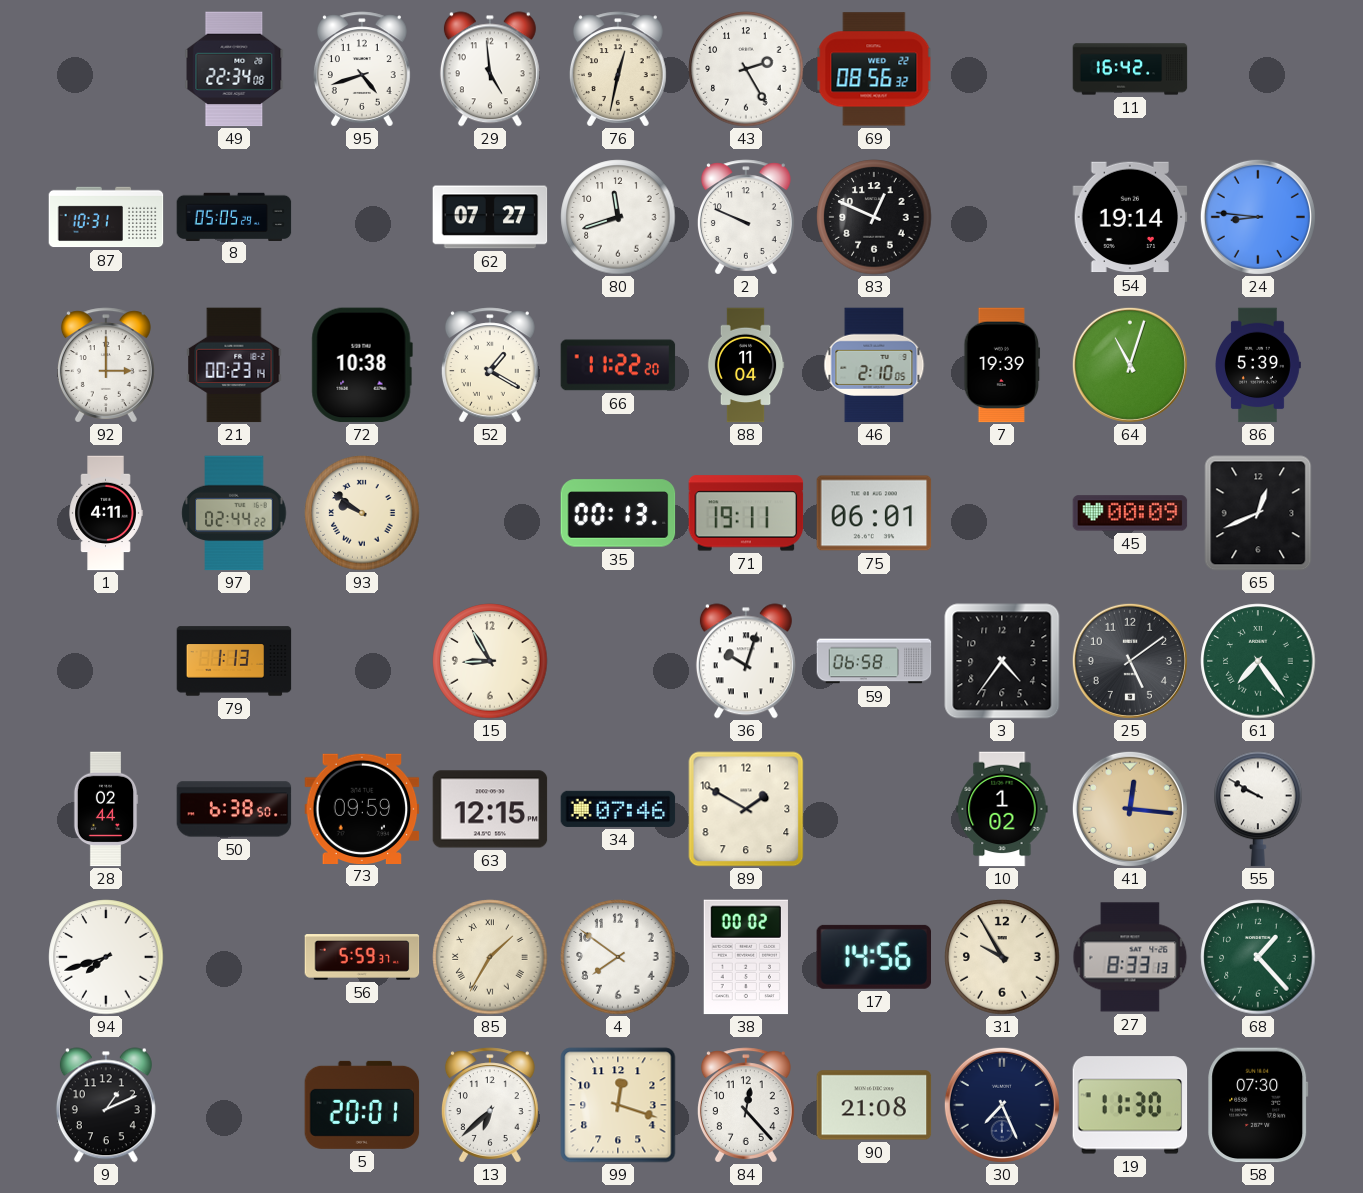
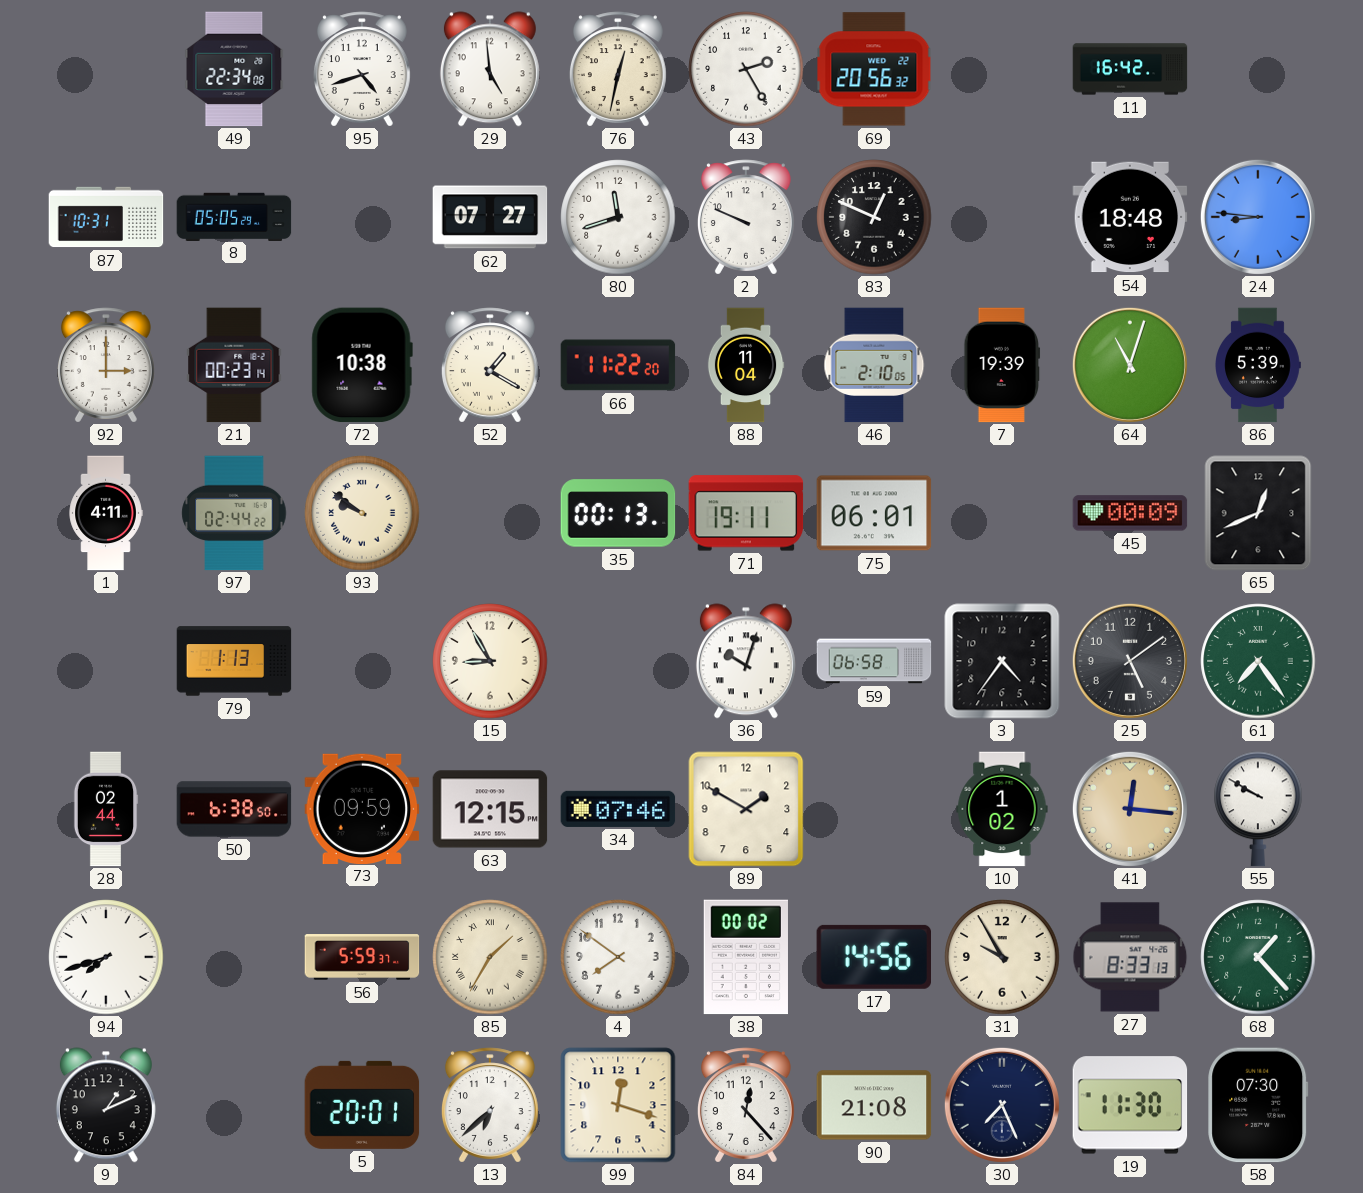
69: 08:56 -> 20:56
54: 19:14 -> 18:48
